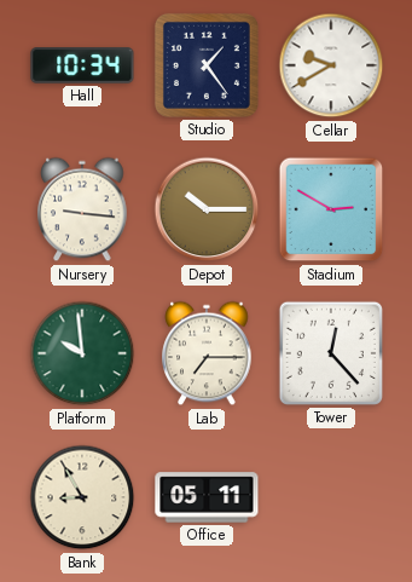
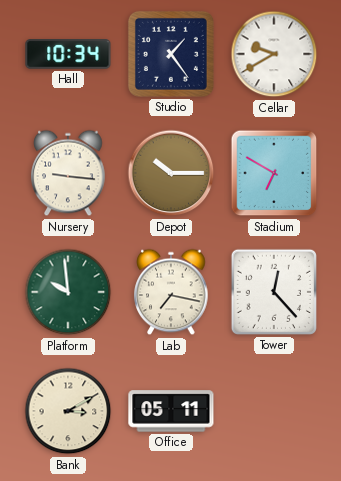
Stadium: 2:50 -> 6:50
Lab: 7:15 -> 7:17
Bank: 8:55 -> 3:10
